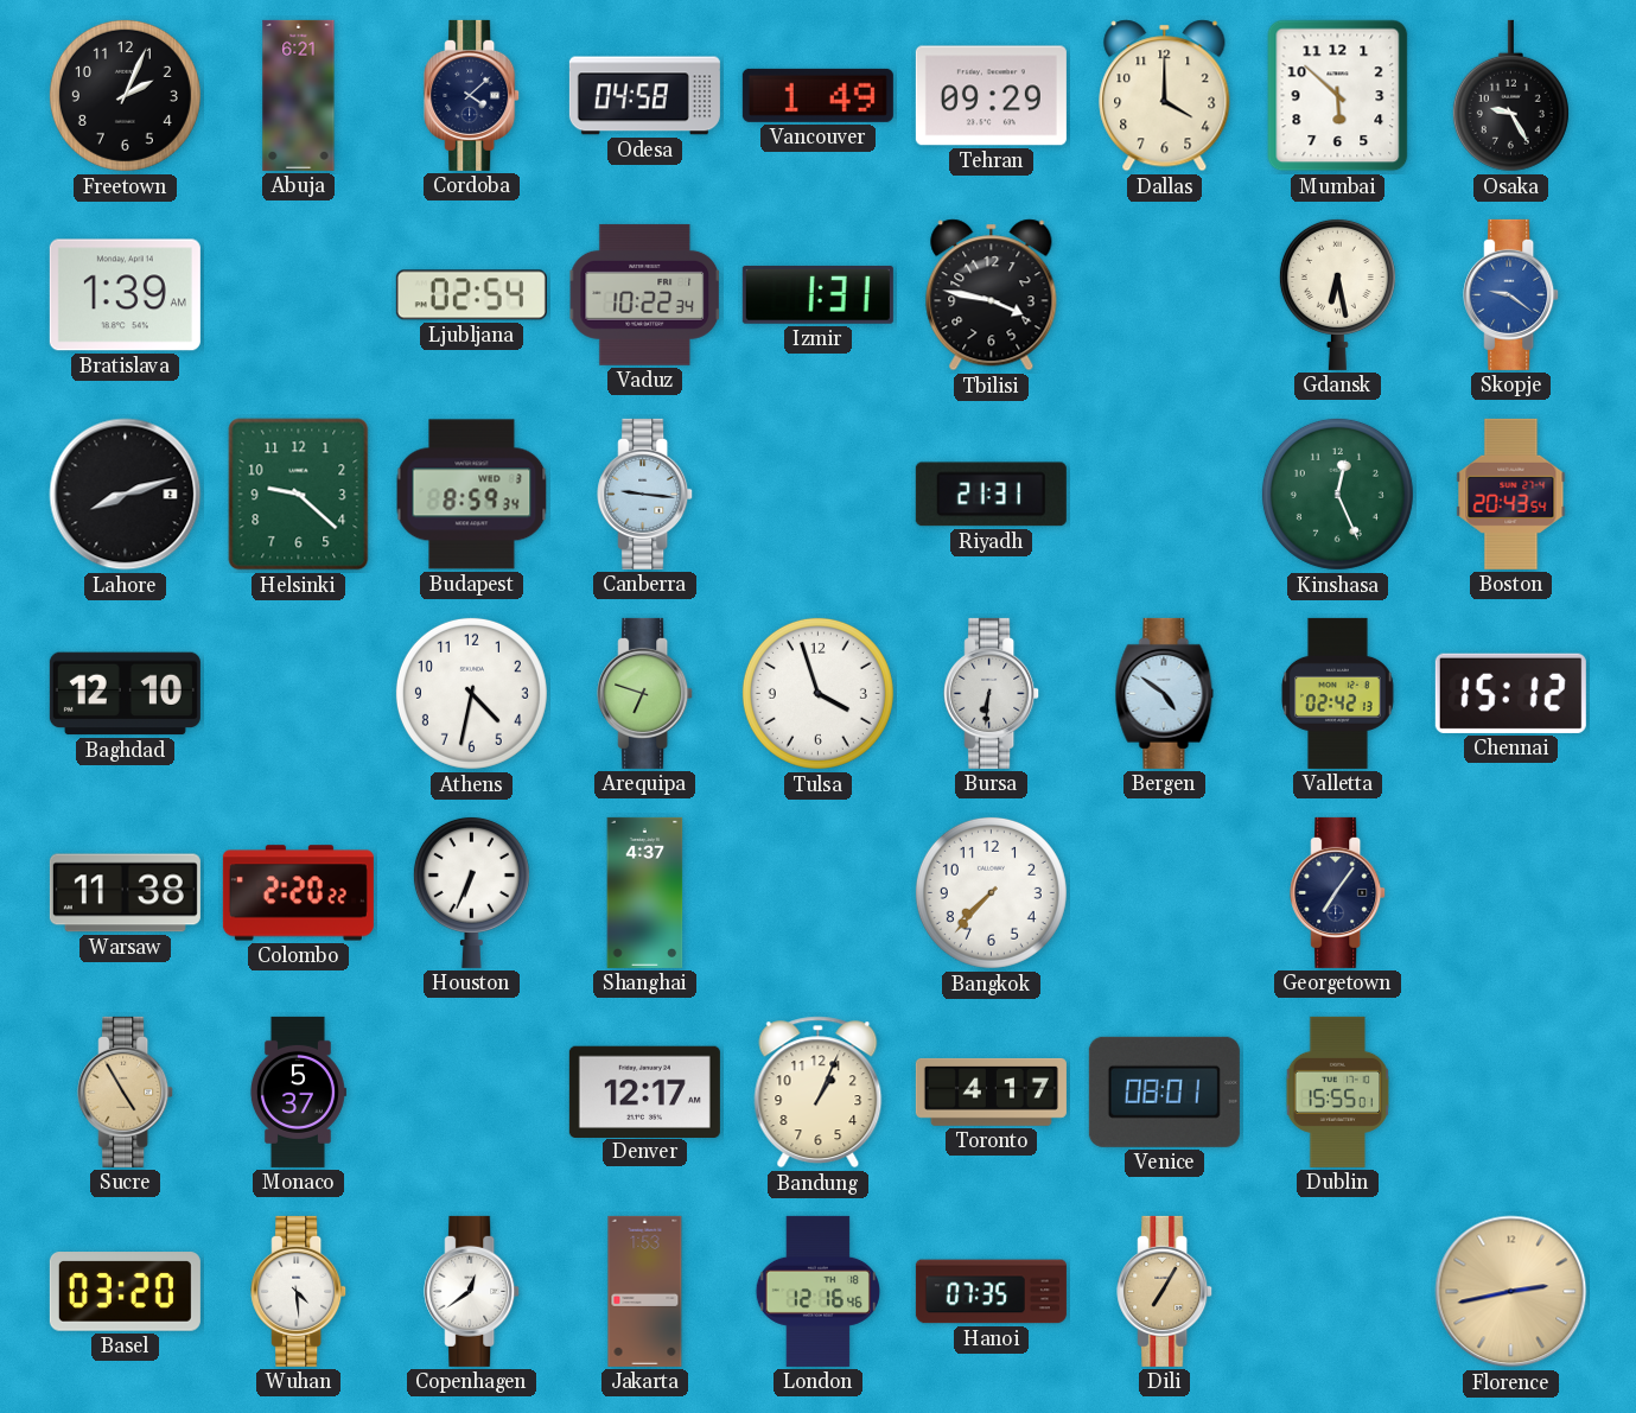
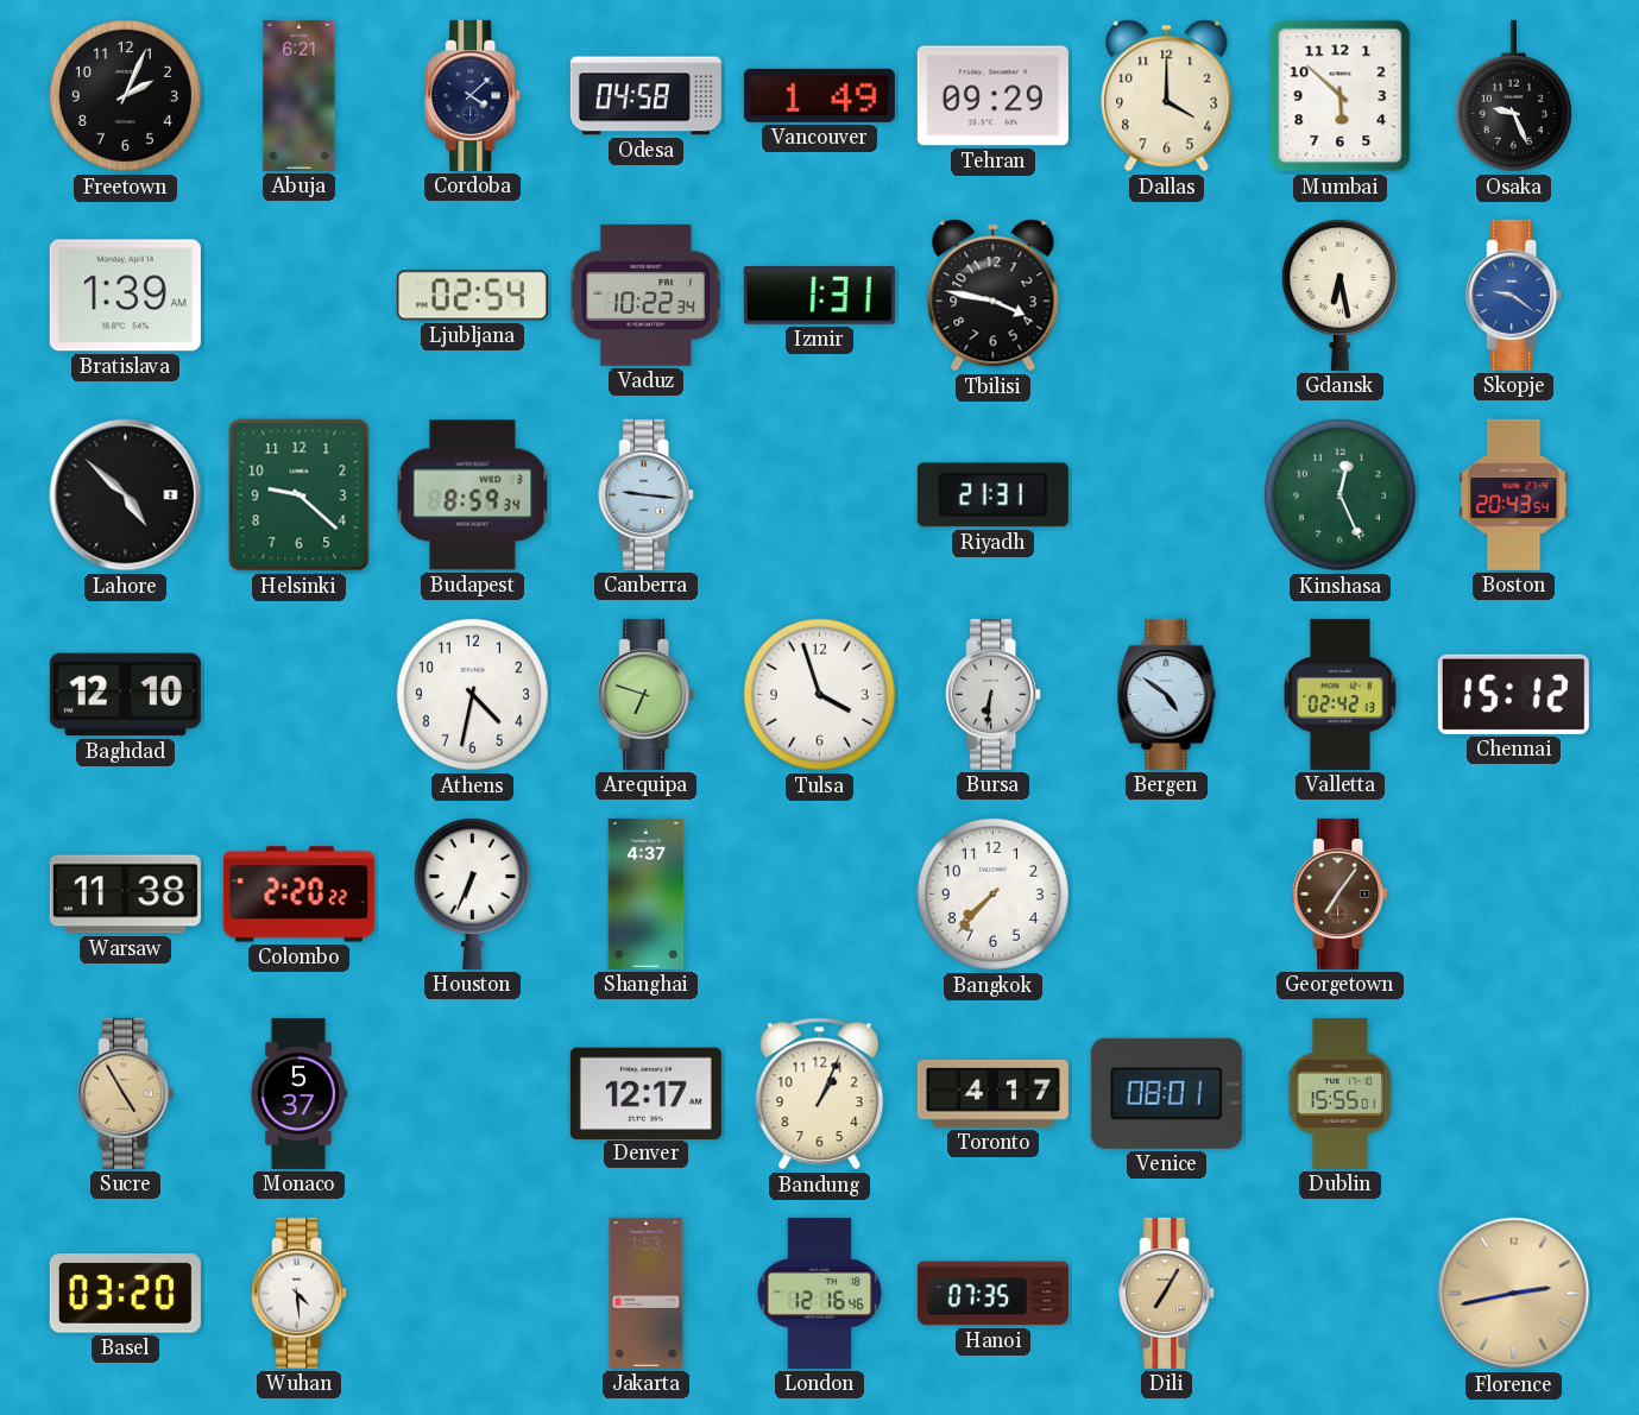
Osaka: 9:25 -> 9:26
Lahore: 8:12 -> 4:52
Georgetown dial: navy -> brown
Copenhagen: 12:39 -> none
